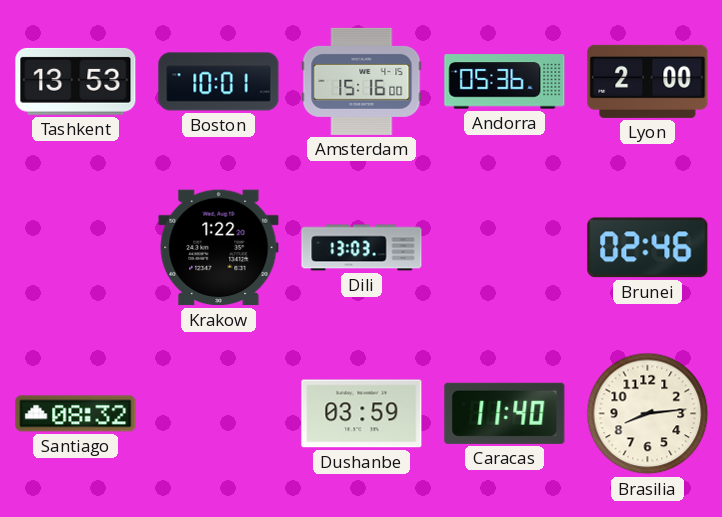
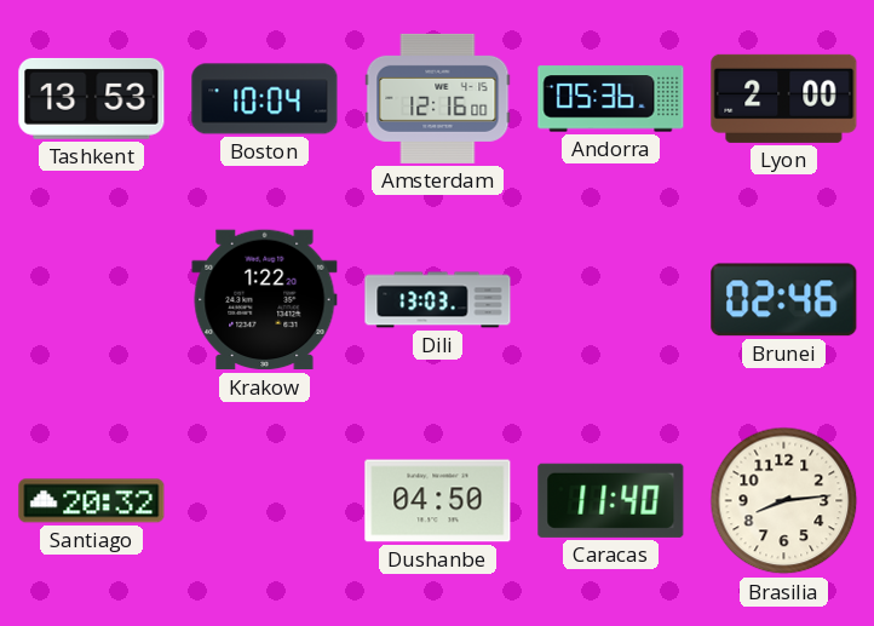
Boston: 10:01 -> 10:04
Amsterdam: 15:16 -> 12:16
Santiago: 08:32 -> 20:32
Dushanbe: 03:59 -> 04:50
